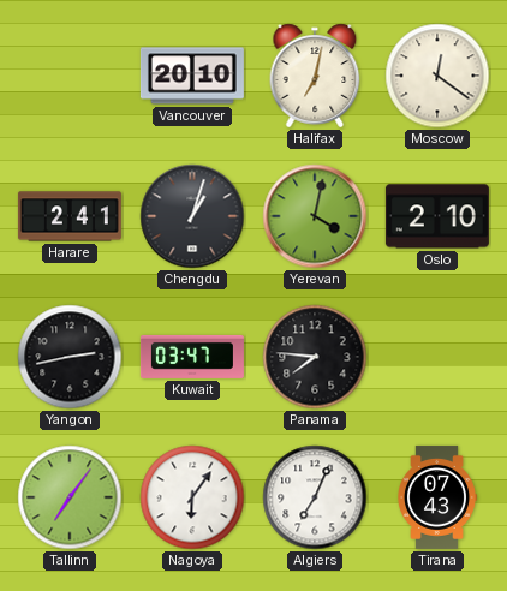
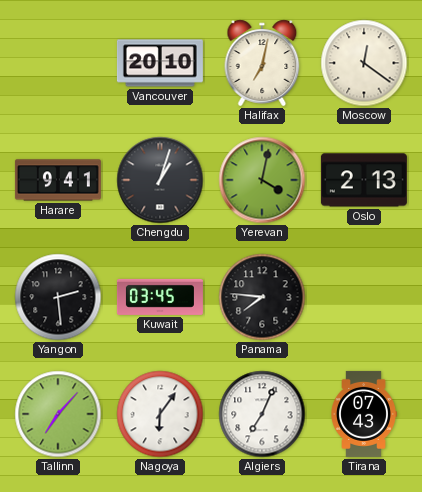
Harare: 2:41 -> 9:41
Oslo: 2:10 -> 2:13
Yangon: 2:43 -> 2:29
Kuwait: 03:47 -> 03:45
Tallinn: 7:06 -> 7:07
